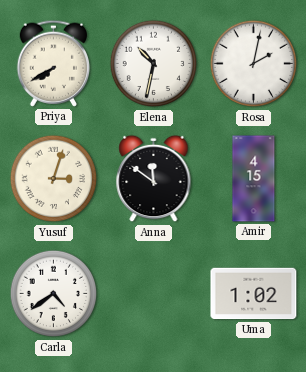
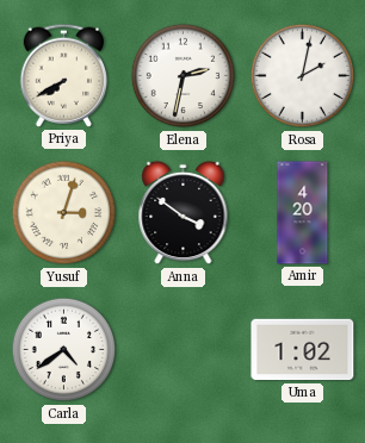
Elena: 10:32 -> 2:32
Anna: 11:51 -> 3:51
Amir: 4:15 -> 4:20
